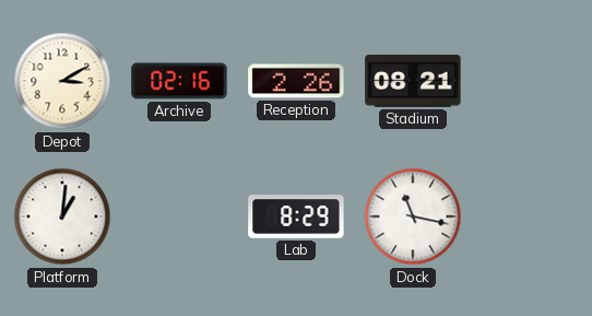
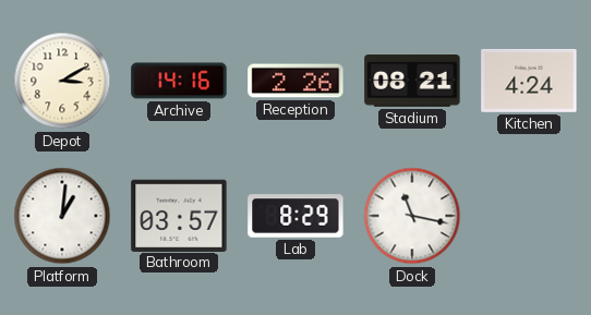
Archive: 02:16 -> 14:16
Kitchen: none -> 4:24
Bathroom: none -> 03:57
